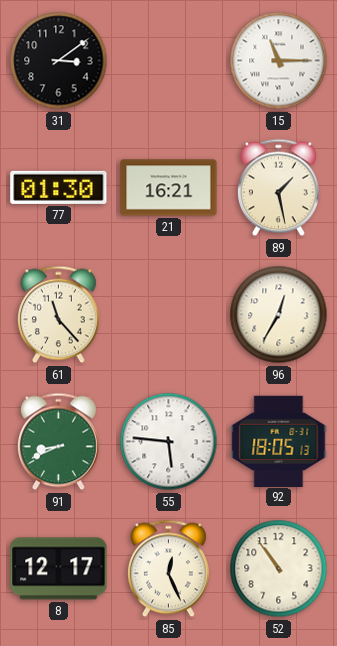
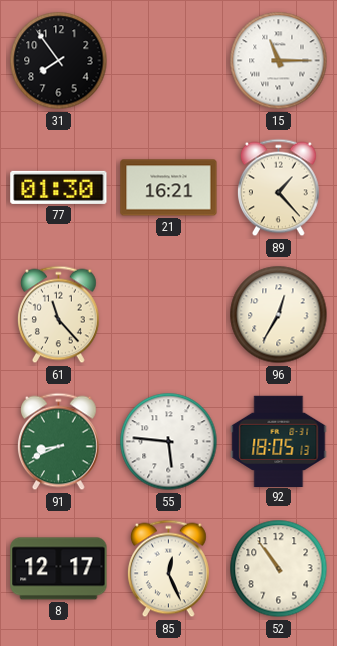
31: 3:09 -> 7:54
89: 1:28 -> 1:23
